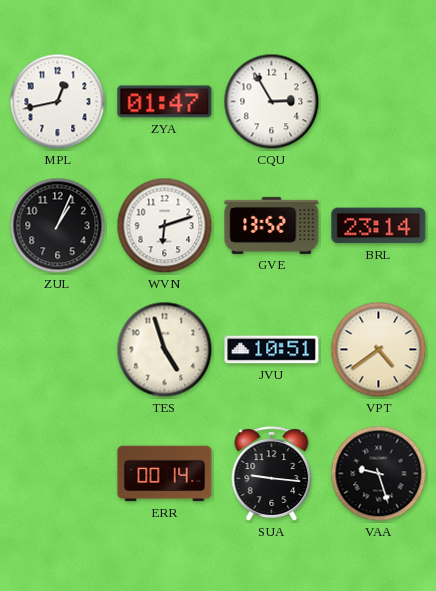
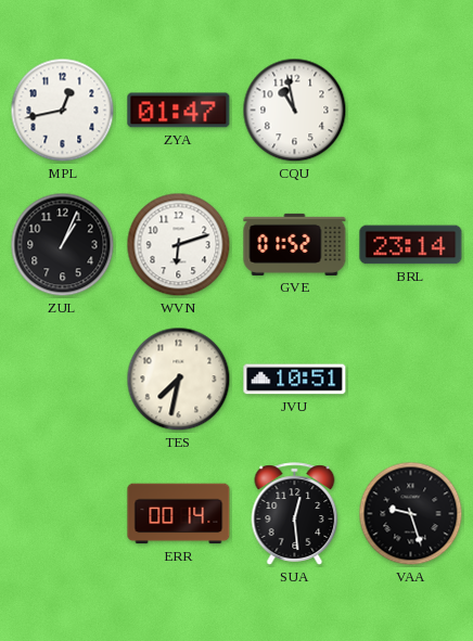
CQU: 2:55 -> 10:58
GVE: 13:52 -> 01:52
TES: 4:57 -> 7:32
VPT: 4:39 -> none
SUA: 9:16 -> 12:29
